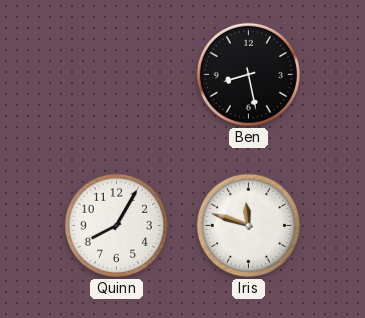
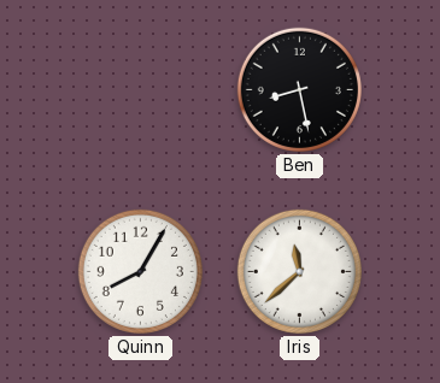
Iris: 11:48 -> 11:38
